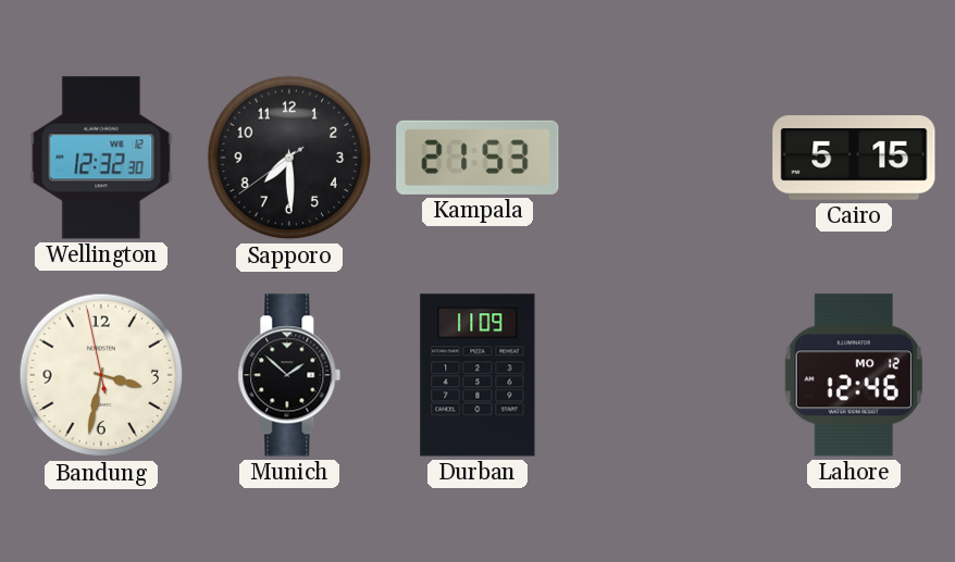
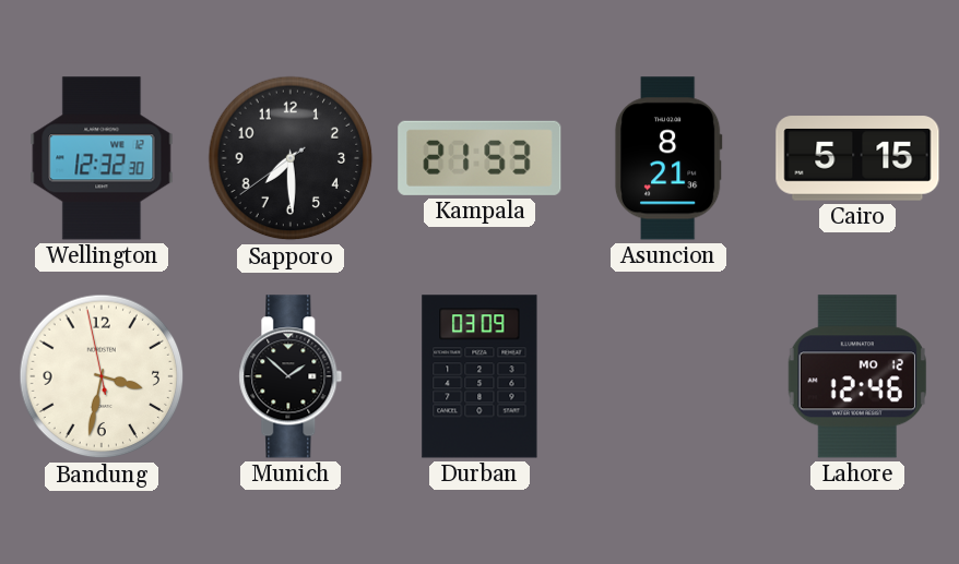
Asuncion: none -> 8:21
Durban: 11:09 -> 03:09
